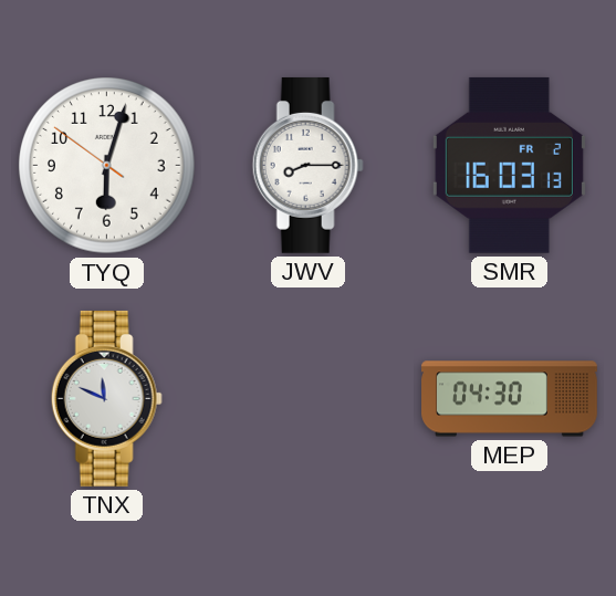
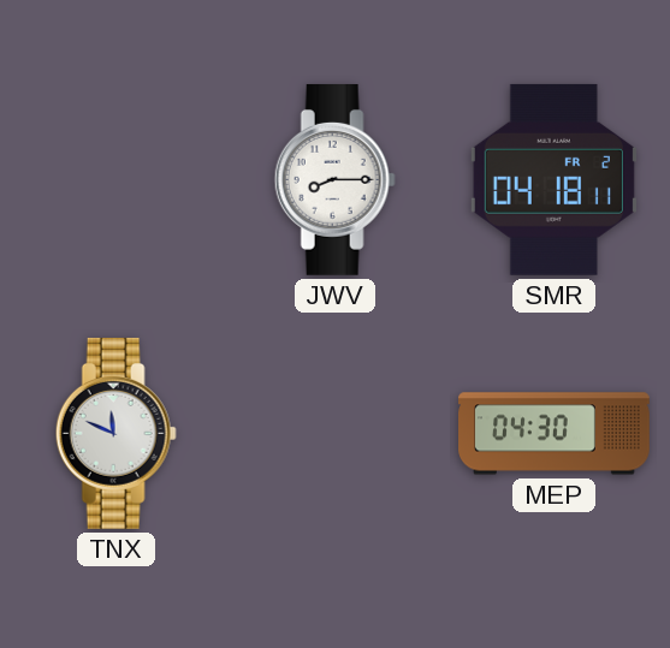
TYQ: 6:02 -> none
SMR: 16:03 -> 04:18
